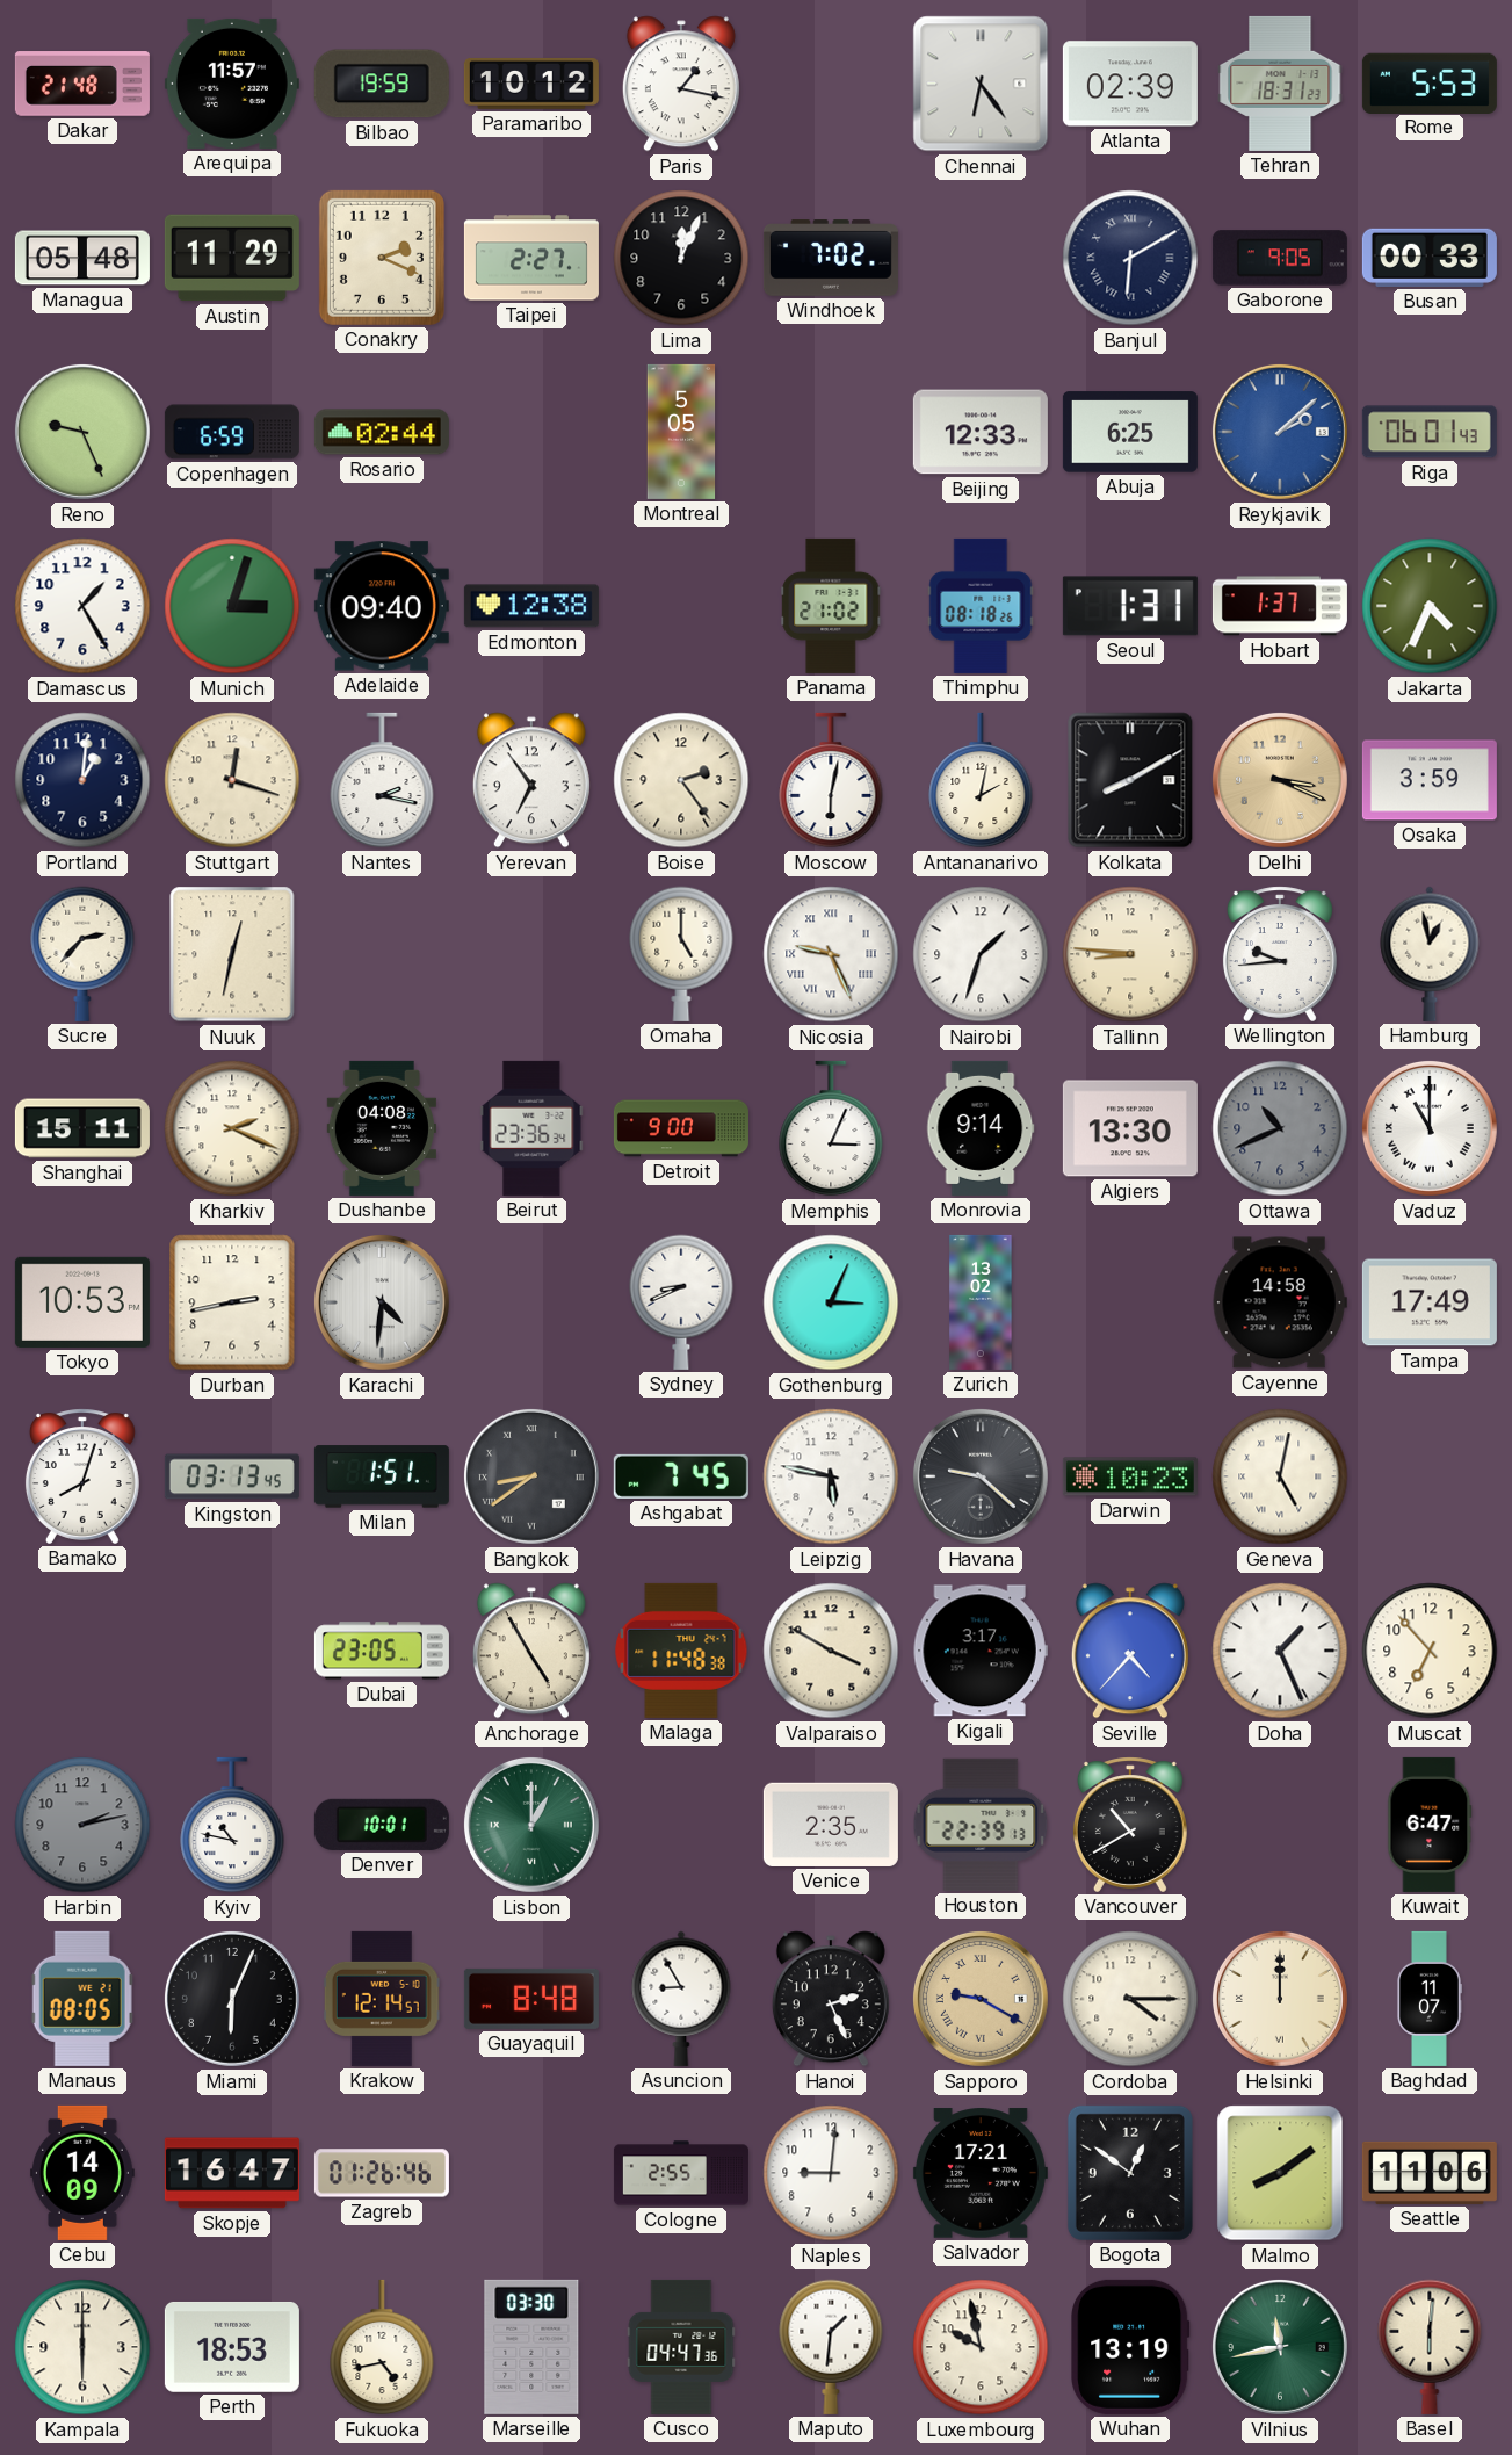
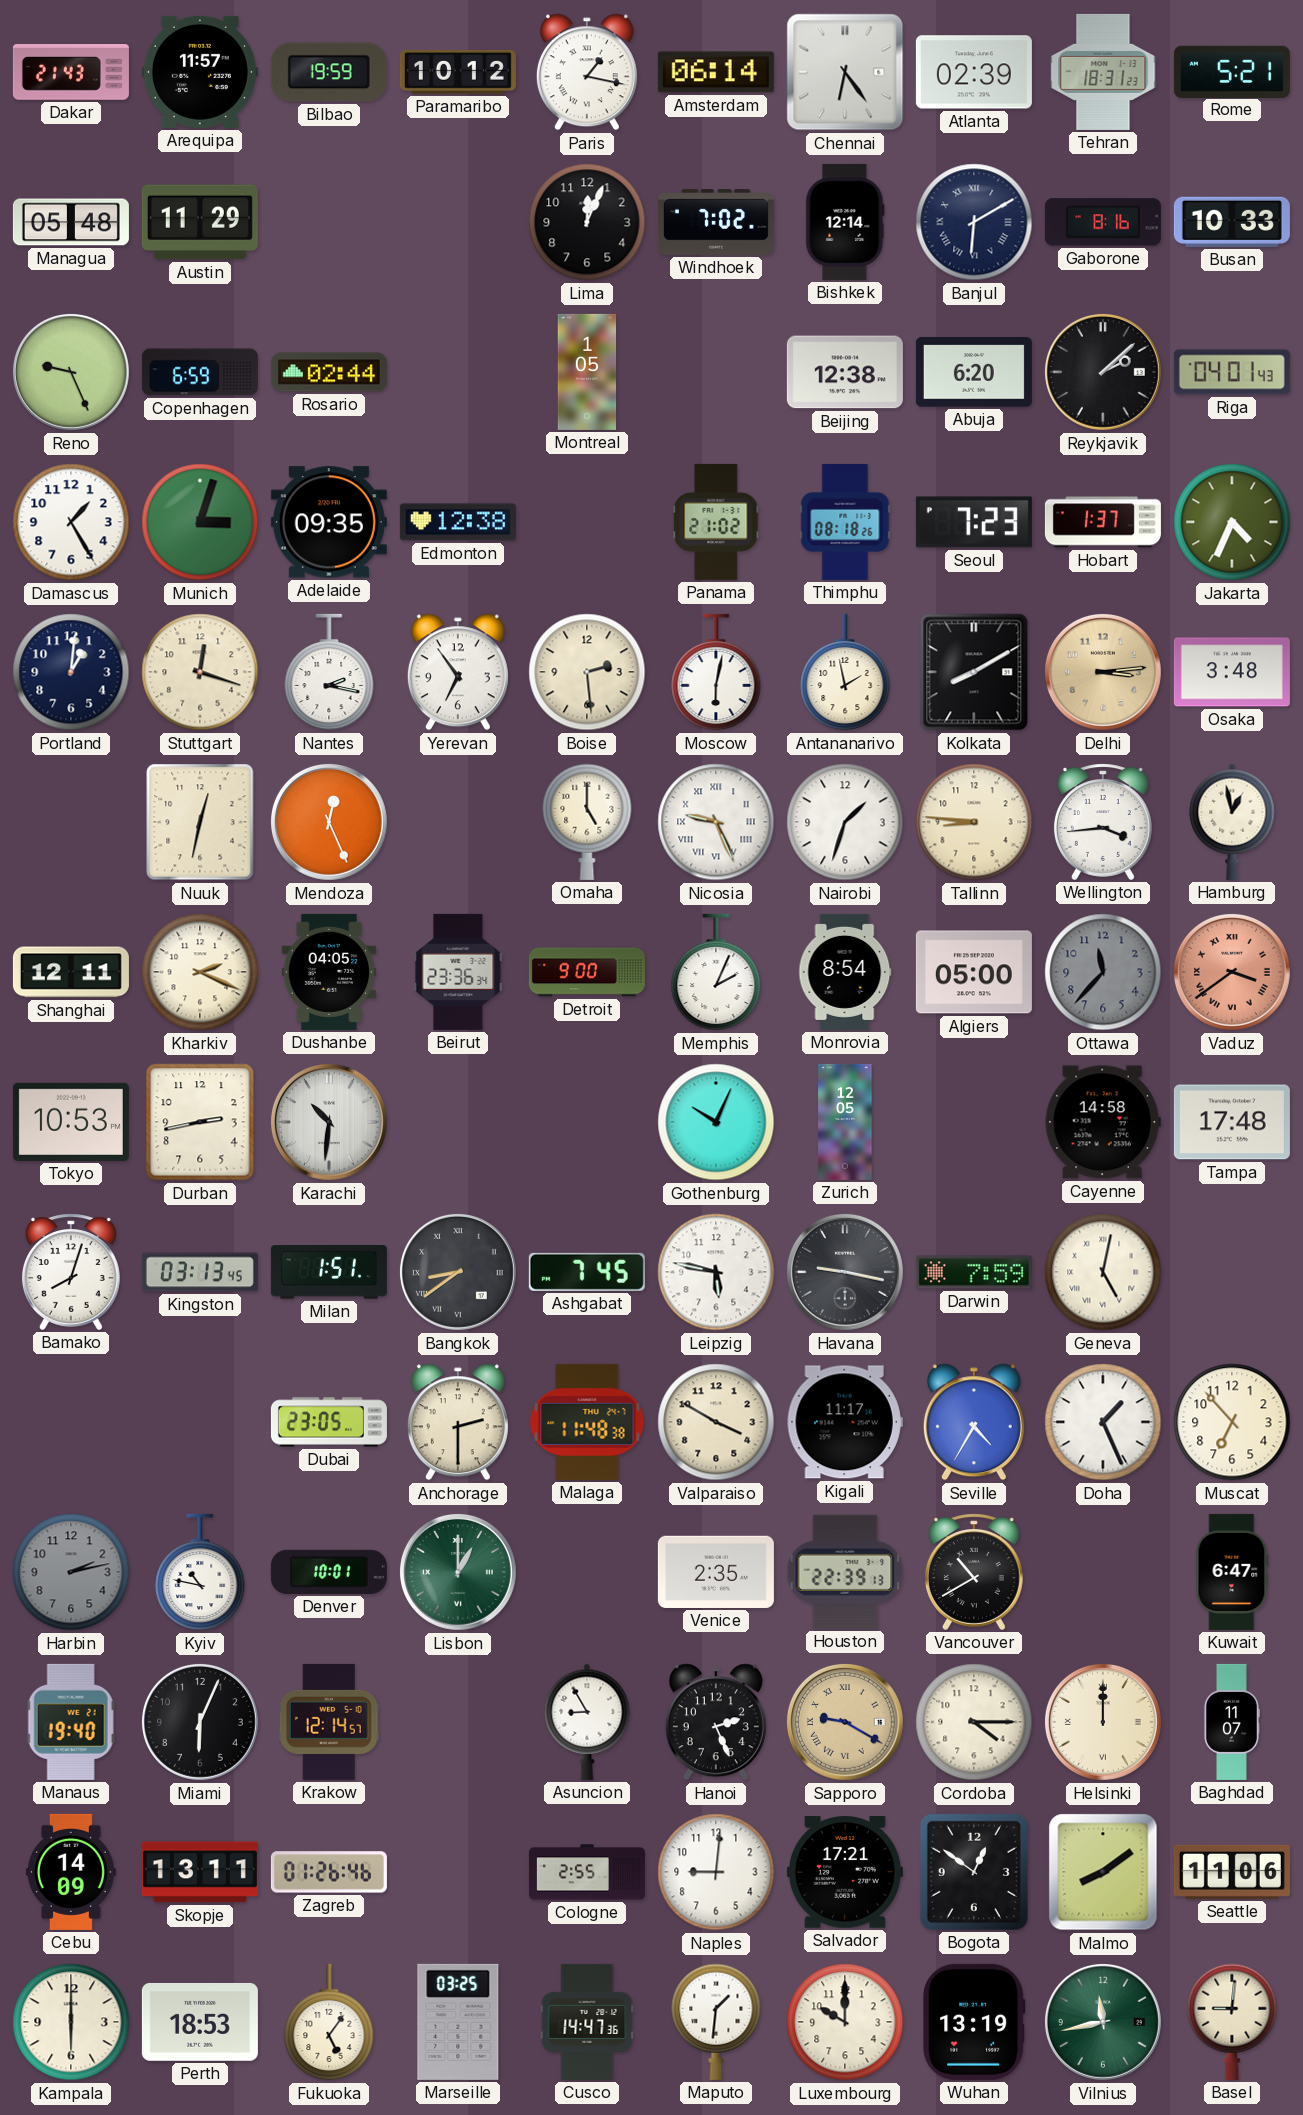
Dakar: 21:48 -> 21:43
Amsterdam: none -> 06:14
Rome: 5:53 -> 5:21
Conakry: 2:19 -> none
Taipei: 2:27 -> none
Bishkek: none -> 12:14
Gaborone: 9:05 -> 8:16
Busan: 00:33 -> 10:33
Montreal: 5:05 -> 1:05
Beijing: 12:33 -> 12:38
Abuja: 6:25 -> 6:20
Reykjavik dial: blue -> black
Riga: 06:01 -> 04:01
Adelaide: 09:40 -> 09:35
Seoul: 1:31 -> 7:23
Boise: 2:24 -> 2:29
Antananarivo: 2:02 -> 1:58
Delhi: 3:19 -> 3:14
Osaka: 3:59 -> 3:48
Sucre: 2:37 -> none
Mendoza: none -> 12:26
Wellington: 9:44 -> 3:44
Shanghai: 15:11 -> 12:11
Dushanbe: 04:08 -> 04:05
Memphis: 3:04 -> 2:04
Monrovia: 9:14 -> 8:54
Algiers: 13:30 -> 05:00
Ottawa: 10:41 -> 11:37
Vaduz: 11:00 -> 3:39
Vaduz dial: white -> salmon
Karachi: 4:31 -> 10:31
Sydney: 8:41 -> none
Gothenburg: 3:04 -> 10:04
Zurich: 13:02 -> 12:05
Tampa: 17:49 -> 17:48
Havana: 9:22 -> 9:17
Darwin: 10:23 -> 7:59
Anchorage: 4:55 -> 2:30
Kigali: 3:17 -> 11:17
Seville: 4:37 -> 4:35
Manaus: 08:05 -> 19:40
Guayaquil: 8:48 -> none
Skopje: 16:47 -> 13:11
Fukuoka: 4:43 -> 5:06
Marseille: 03:30 -> 03:25
Cusco: 04:47 -> 14:47
Luxembourg: 9:58 -> 10:00
Basel: 6:01 -> 9:01
